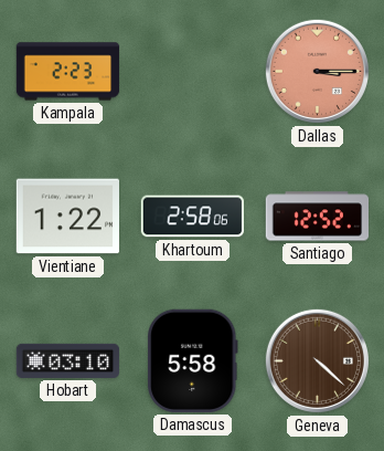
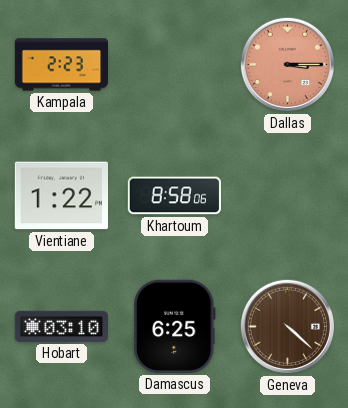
Khartoum: 2:58 -> 8:58
Santiago: 12:52 -> none
Damascus: 5:58 -> 6:25
